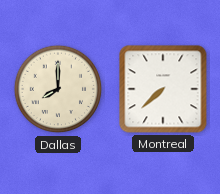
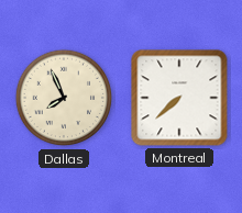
Dallas: 8:00 -> 7:56
